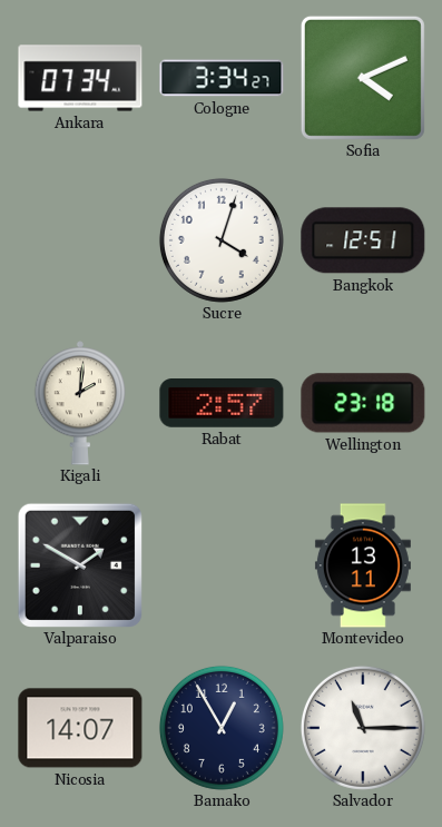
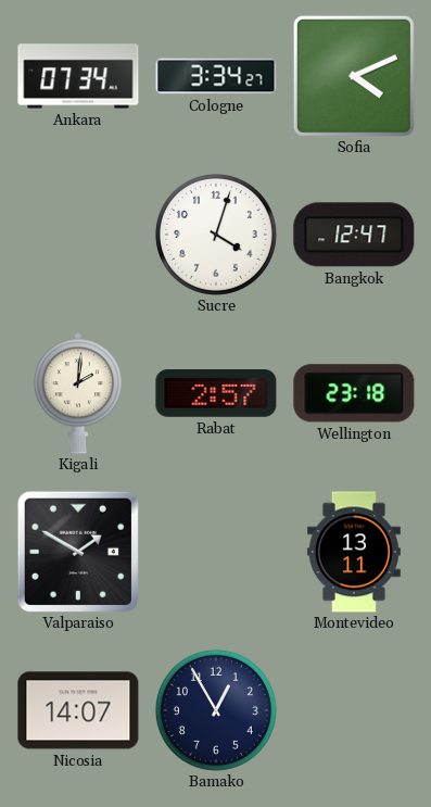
Bangkok: 12:51 -> 12:47
Salvador: 11:15 -> none
